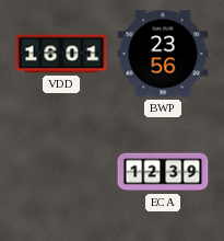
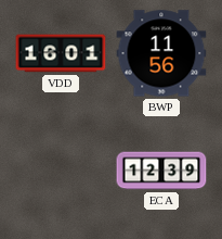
BWP: 23:56 -> 11:56
